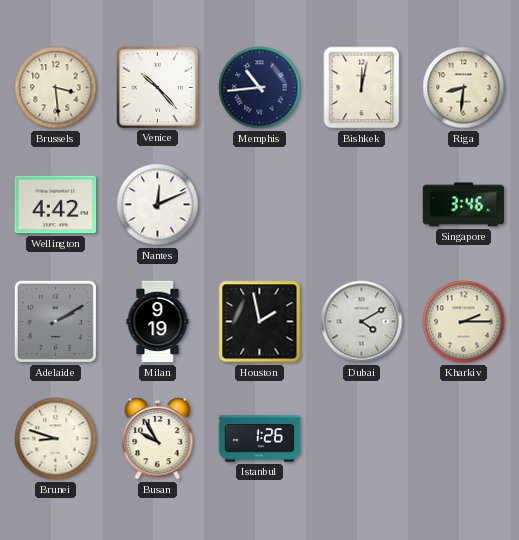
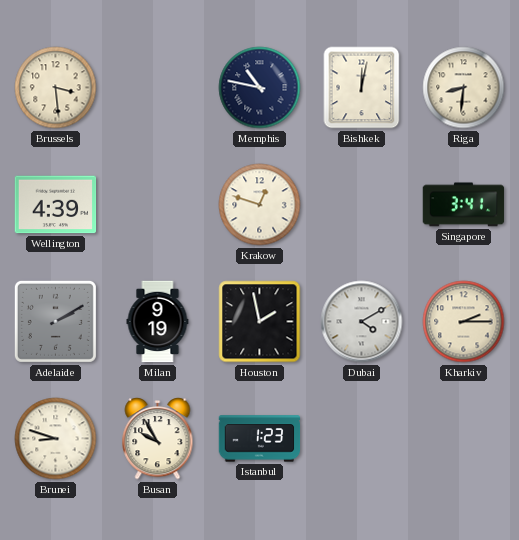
Venice: 10:23 -> none
Memphis: 10:44 -> 10:47
Wellington: 4:42 -> 4:39
Nantes: 12:11 -> none
Krakow: none -> 12:48
Singapore: 3:46 -> 3:41
Istanbul: 1:26 -> 1:23
